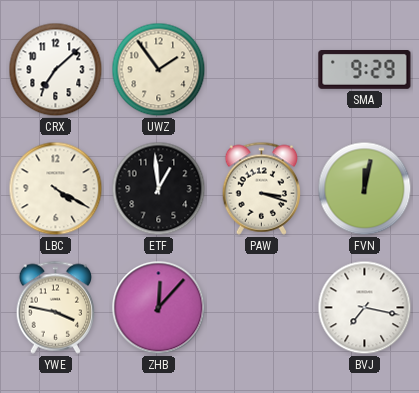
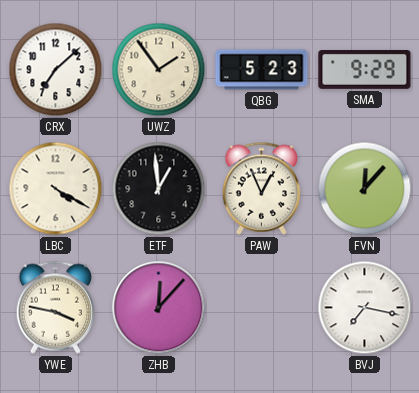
QBG: none -> 5:23
PAW: 3:18 -> 12:56
FVN: 12:02 -> 12:07
